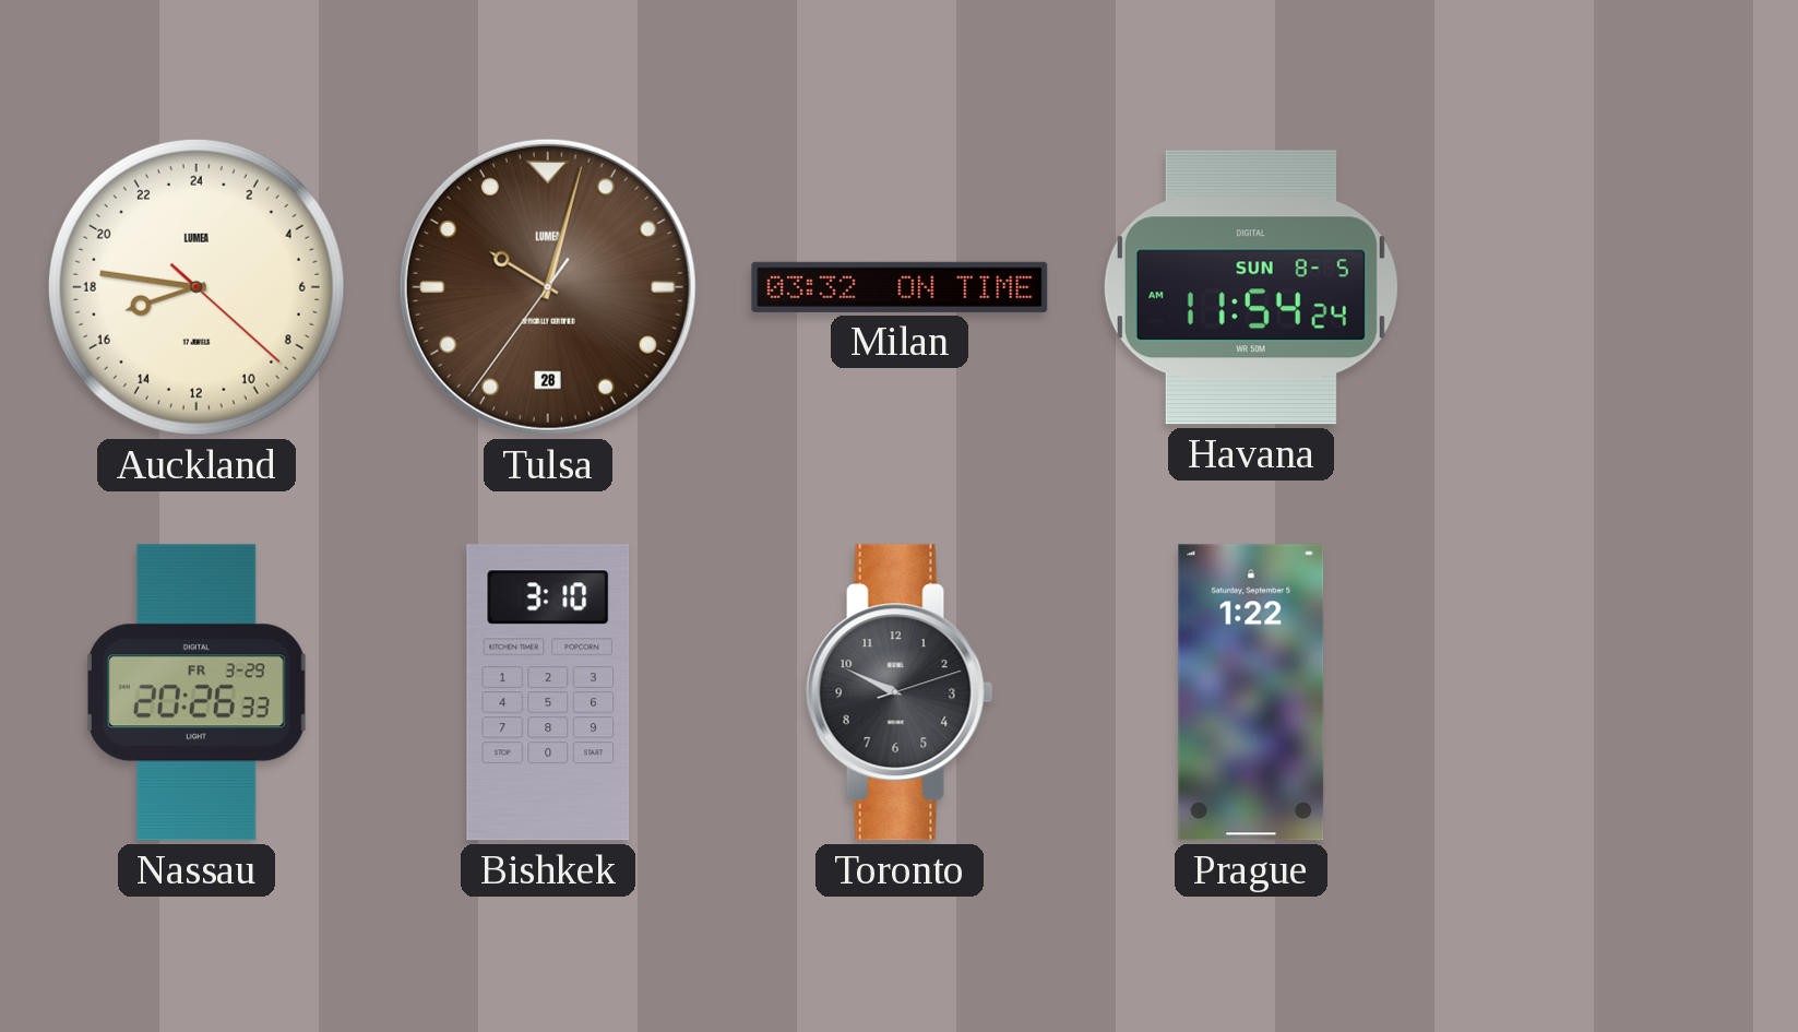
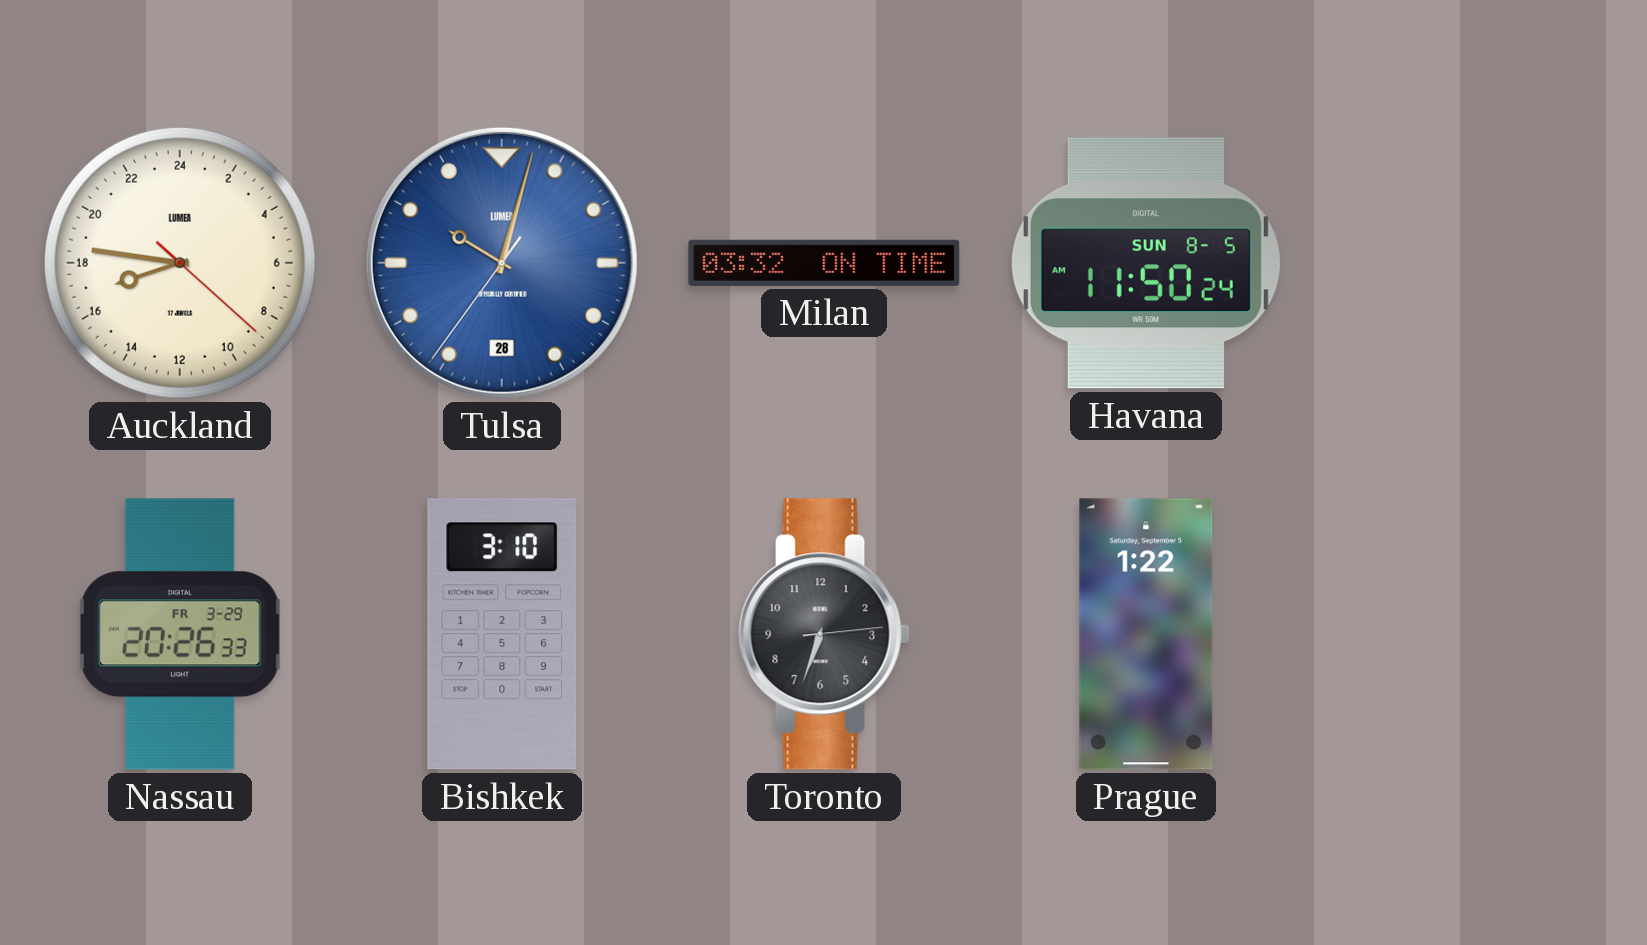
Tulsa dial: brown -> blue
Havana: 11:54 -> 11:50
Toronto: 9:49 -> 6:33
